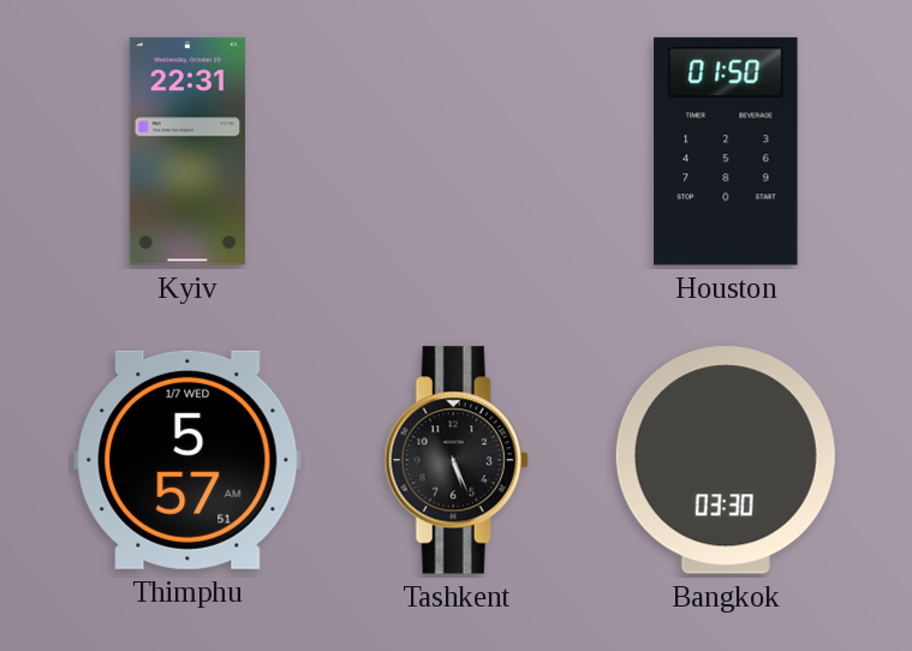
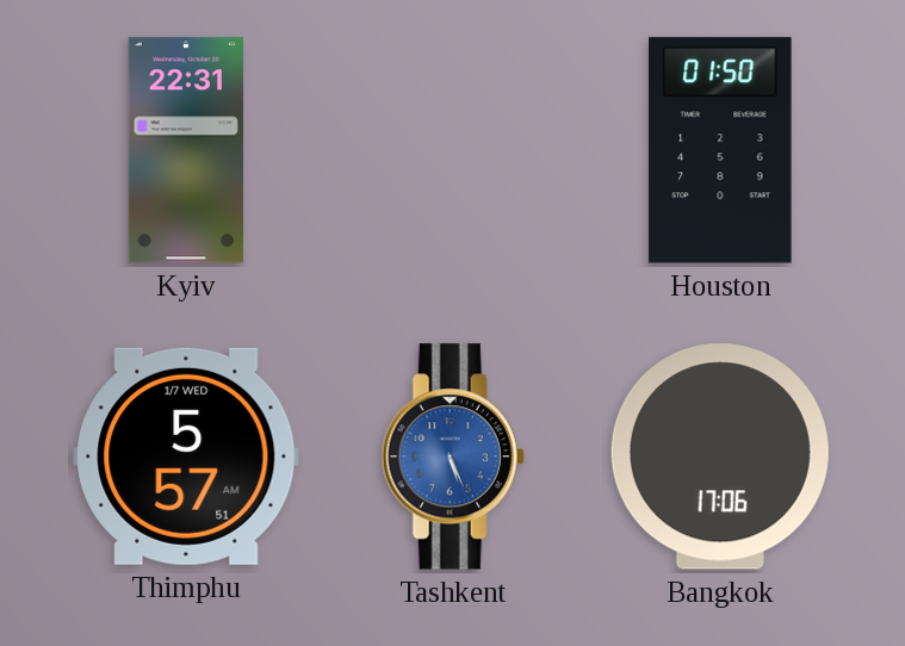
Tashkent dial: black -> blue
Bangkok: 03:30 -> 17:06
